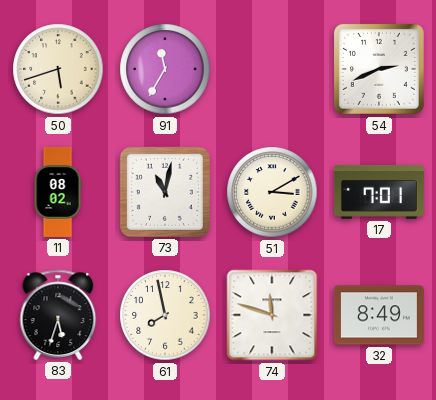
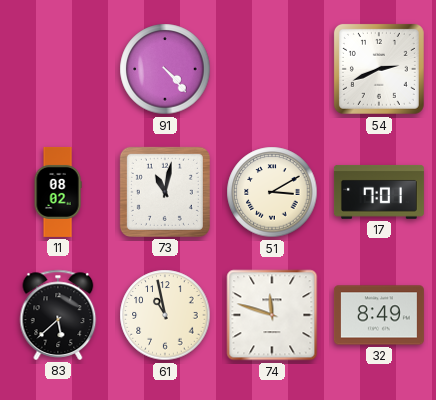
50: 5:42 -> none
91: 11:35 -> 4:23
83: 5:33 -> 5:38
61: 7:58 -> 10:58
